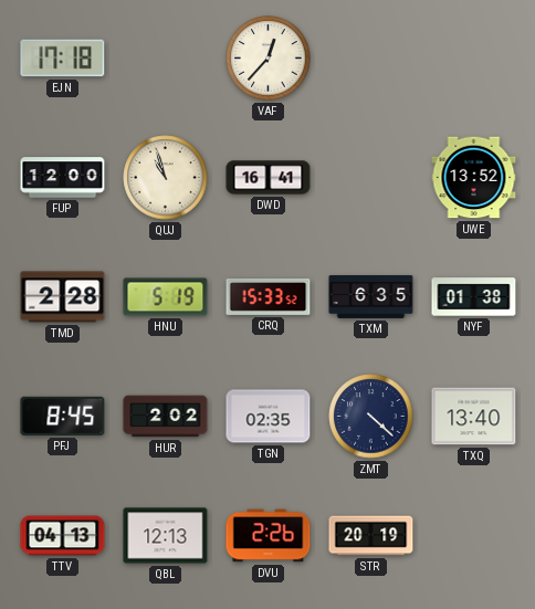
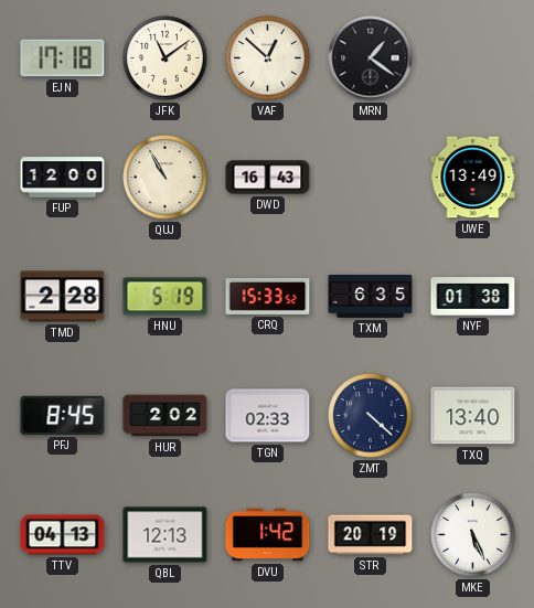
JFK: none -> 11:09
VAF: 12:37 -> 12:52
MRN: none -> 1:21
QUJ: 10:57 -> 10:55
DWD: 16:41 -> 16:43
UWE: 13:52 -> 13:49
TGN: 02:35 -> 02:33
DVU: 2:26 -> 1:42
MKE: none -> 5:26
